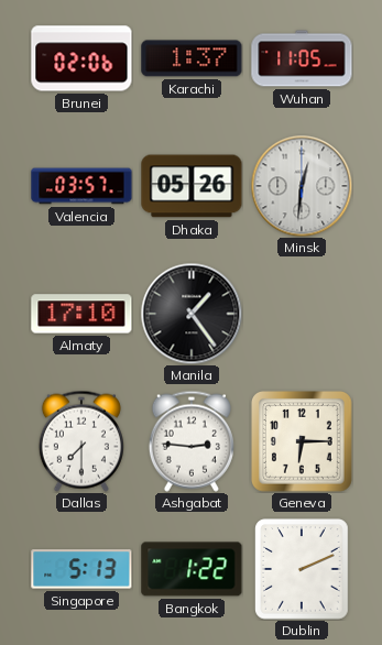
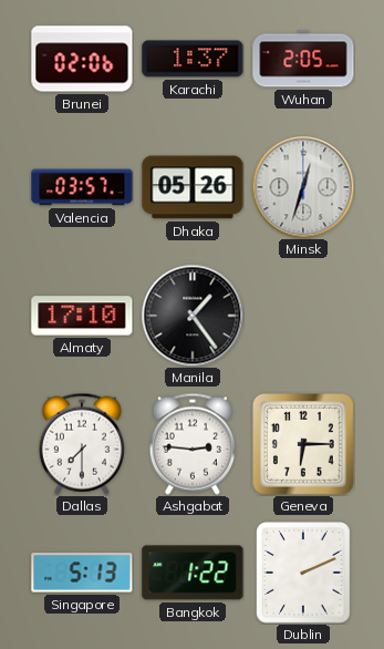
Wuhan: 11:05 -> 2:05
Minsk: 12:31 -> 12:33
